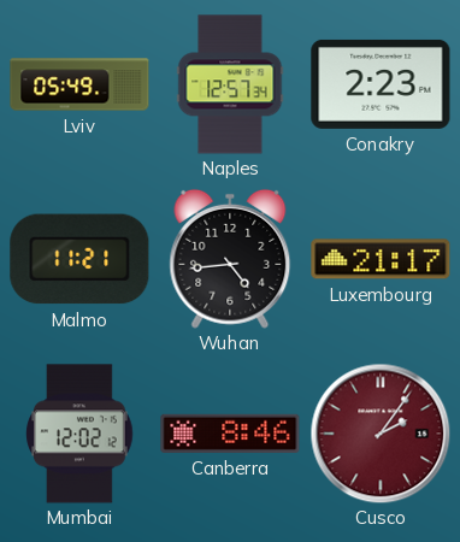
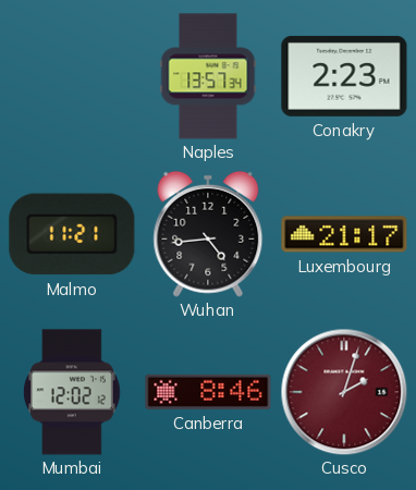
Lviv: 05:49 -> none
Naples: 12:57 -> 13:57
Cusco: 2:06 -> 2:03
